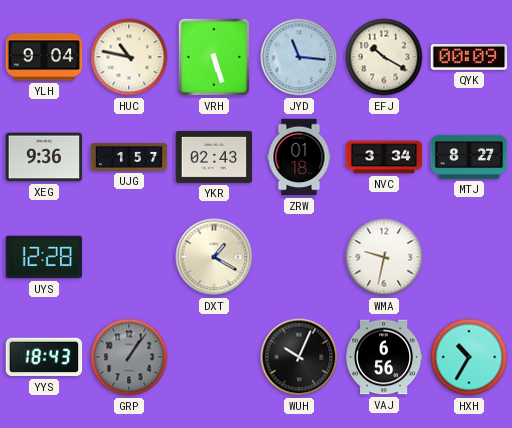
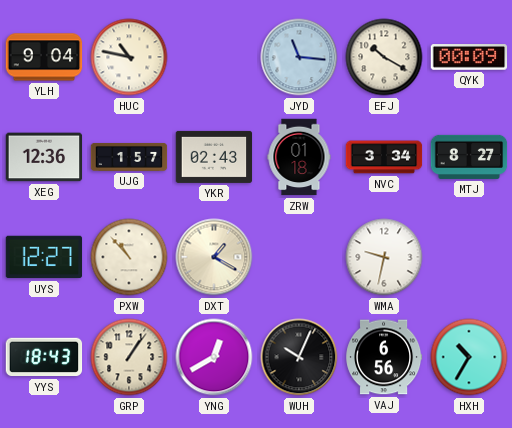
VRH: 5:27 -> none
XEG: 9:36 -> 12:36
UYS: 12:28 -> 12:27
PXW: none -> 10:53
GRP dial: grey -> cream
YNG: none -> 12:40
